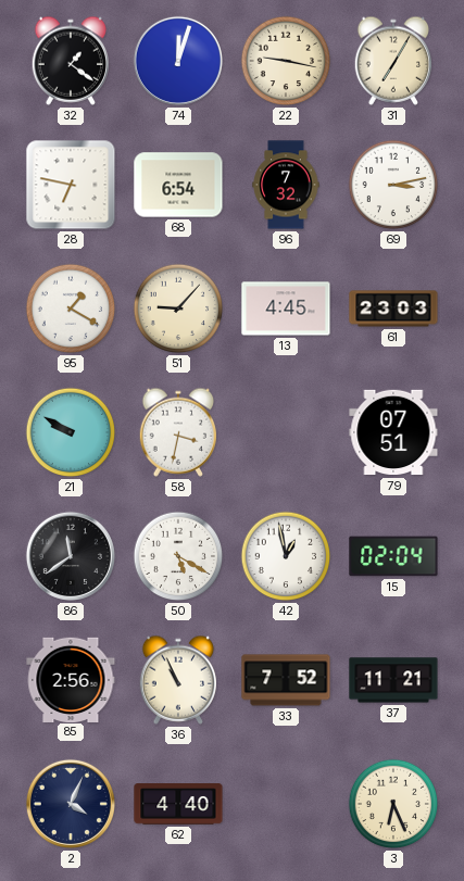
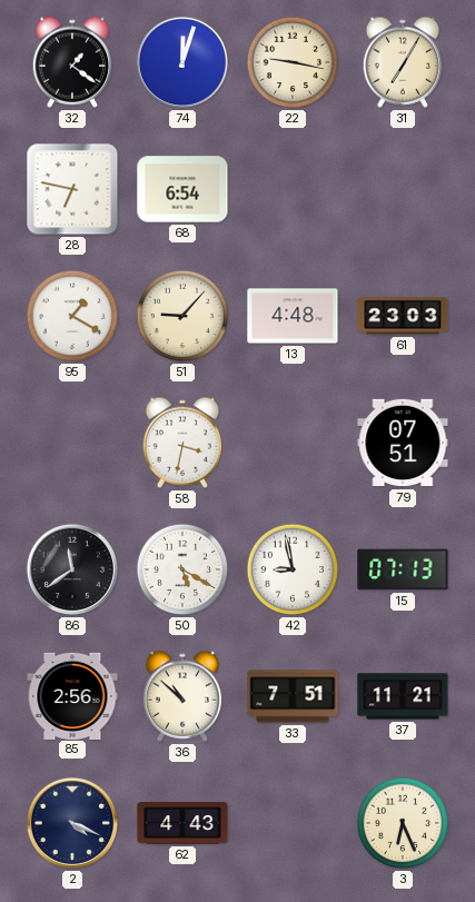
96: 7:32 -> none
69: 3:13 -> none
13: 4:45 -> 4:48
21: 9:50 -> none
42: 12:58 -> 8:58
15: 02:04 -> 07:13
36: 10:56 -> 10:52
33: 7:52 -> 7:51
2: 4:04 -> 4:19
62: 4:40 -> 4:43
